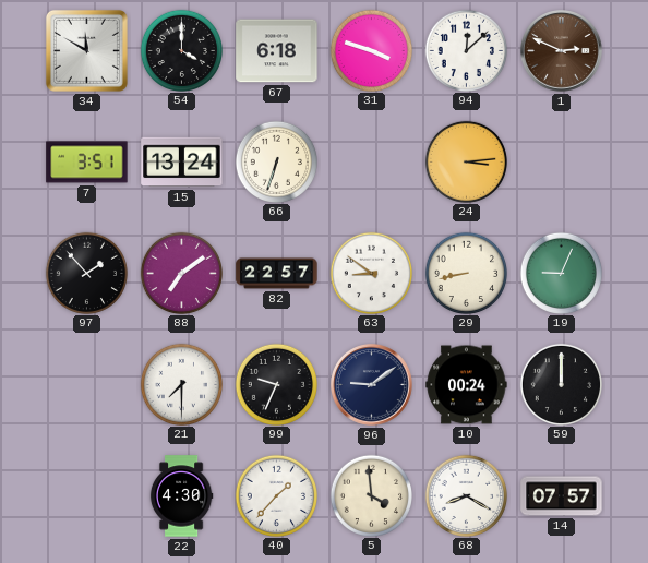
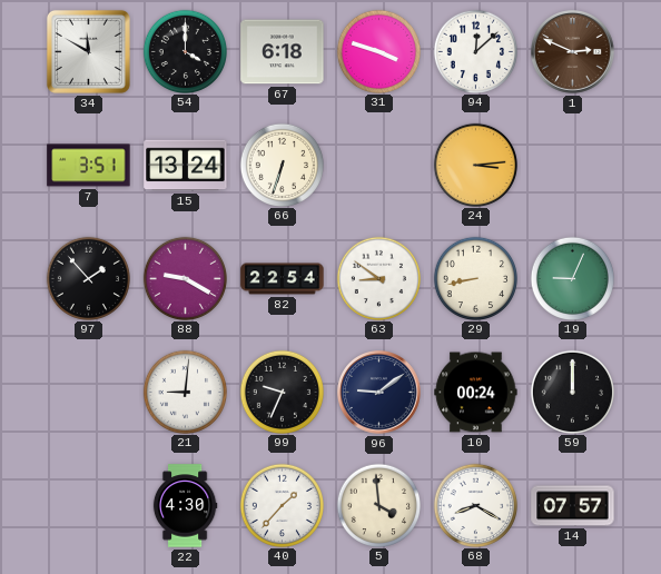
88: 7:09 -> 9:20
82: 22:57 -> 22:54
21: 7:30 -> 9:01
